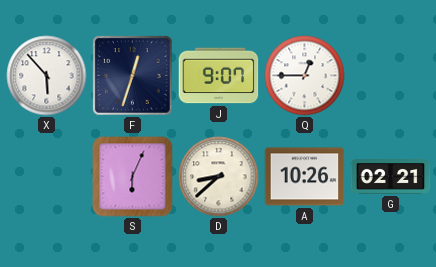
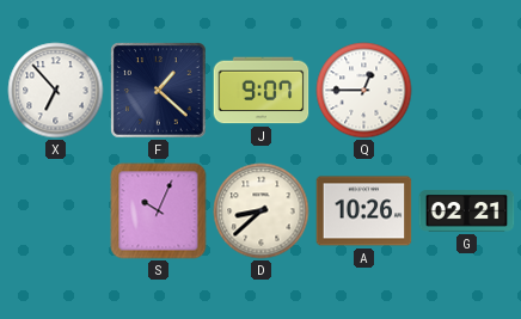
X: 5:53 -> 6:53
F: 12:33 -> 1:22
S: 6:04 -> 10:04
